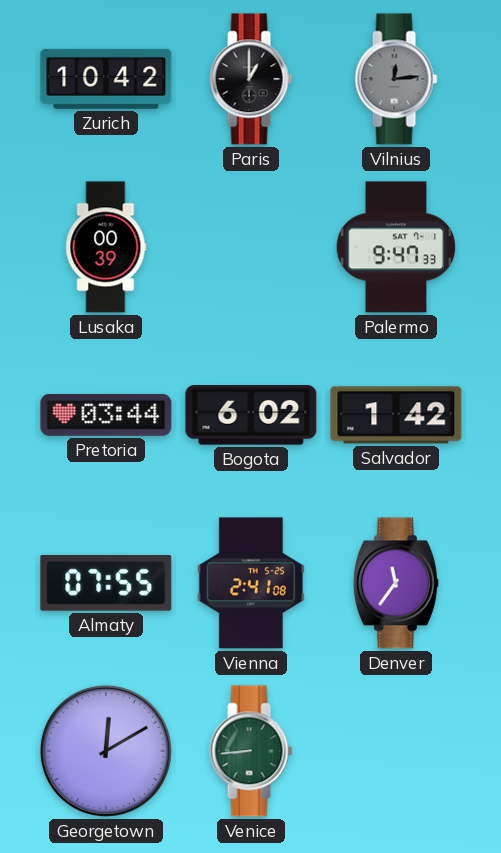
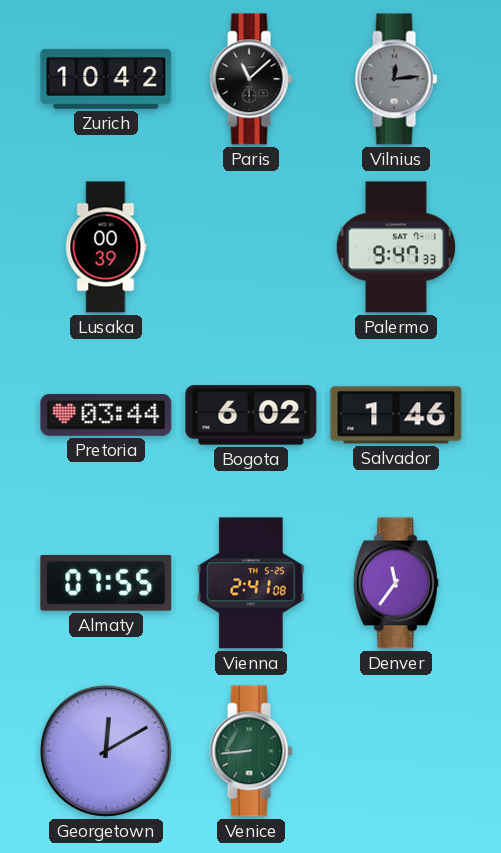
Paris: 1:00 -> 11:08
Salvador: 1:42 -> 1:46
